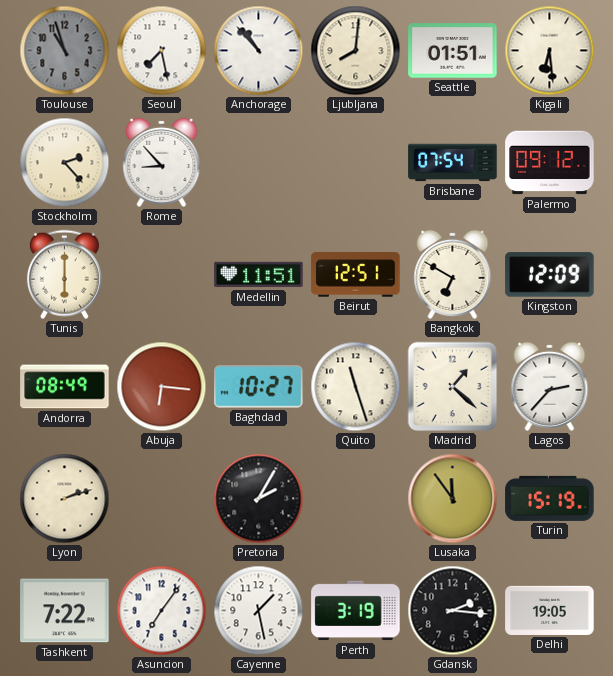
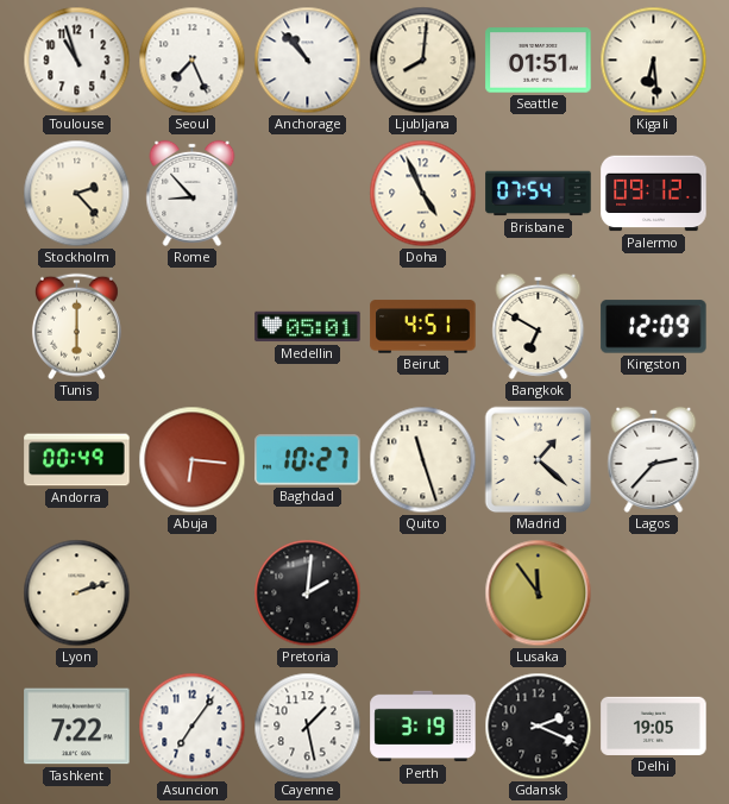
Toulouse dial: grey -> white
Seoul: 7:28 -> 7:26
Doha: none -> 4:56
Medellin: 11:51 -> 05:01
Beirut: 12:51 -> 4:51
Andorra: 08:49 -> 00:49
Pretoria: 2:05 -> 2:01
Turin: 15:19 -> none
Gdansk: 2:16 -> 2:19
